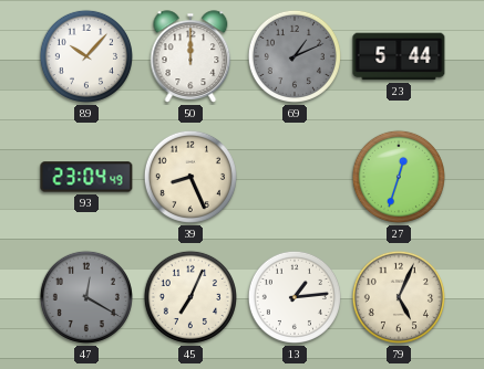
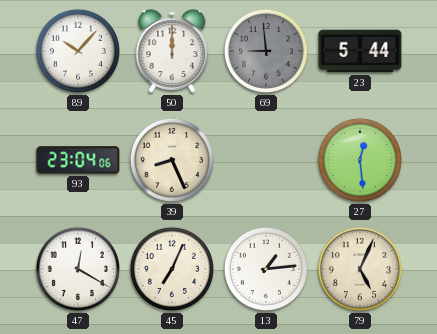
69: 1:11 -> 8:59
93: 23:04:49 -> 23:04:06
27: 12:33 -> 12:29
47 dial: grey -> white
